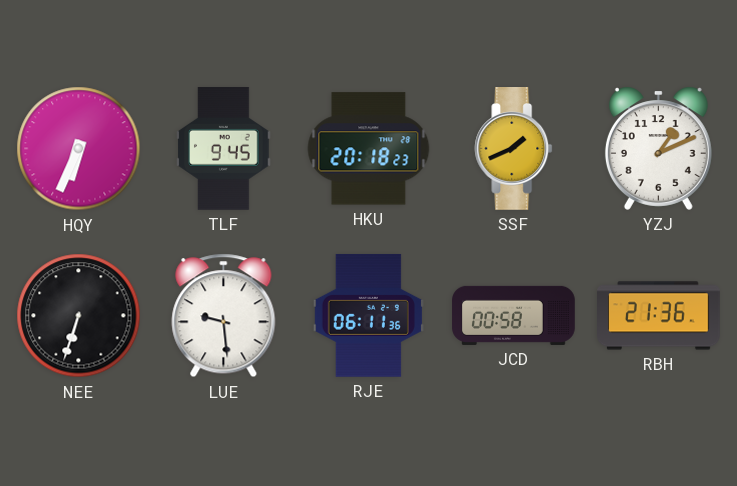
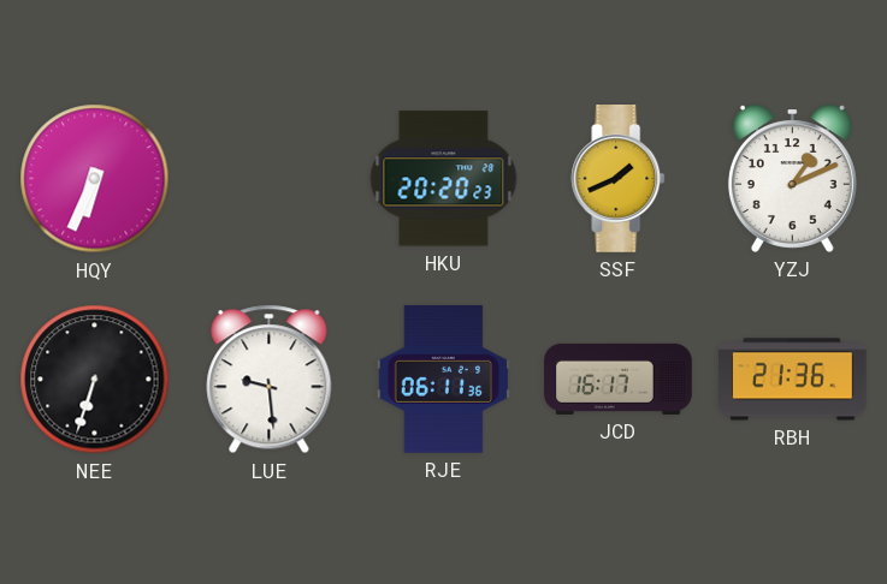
TLF: 9:45 -> none
HKU: 20:18 -> 20:20
JCD: 00:58 -> 16:17
